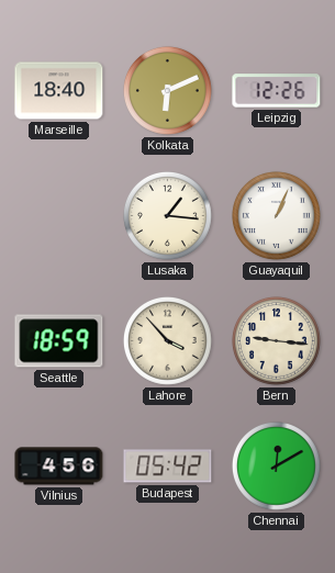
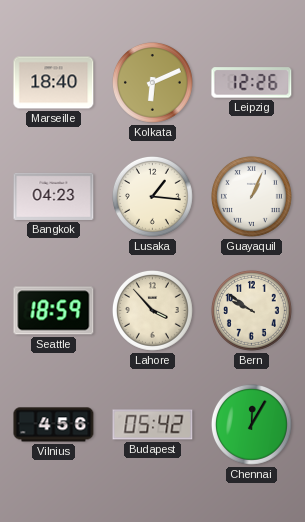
Bangkok: none -> 04:23
Bern: 9:16 -> 9:51
Chennai: 12:10 -> 12:05
